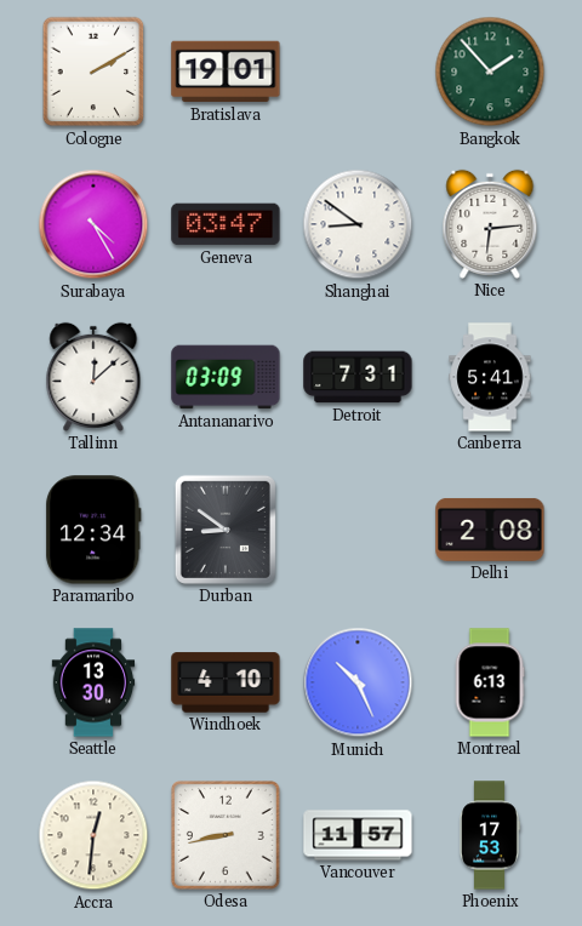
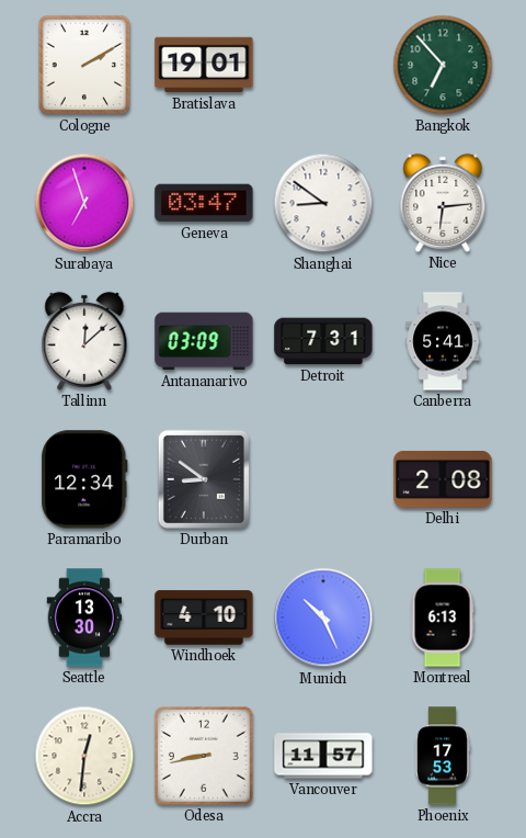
Bangkok: 1:53 -> 6:53
Surabaya: 4:25 -> 6:57
